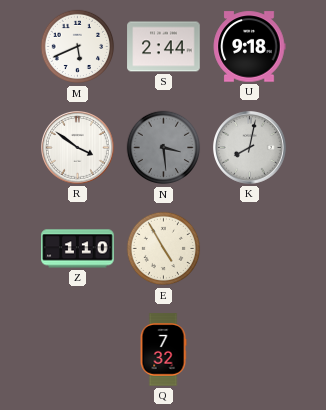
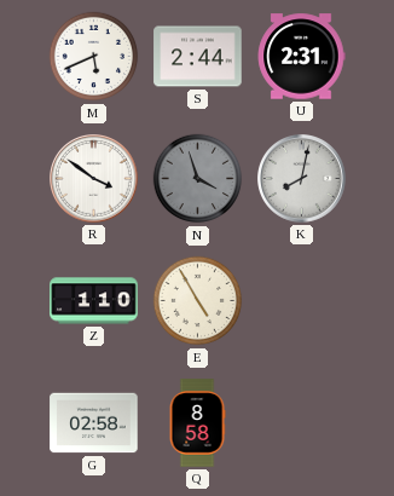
U: 9:18 -> 2:31
N: 3:29 -> 3:57
G: none -> 02:58
Q: 7:32 -> 8:58
